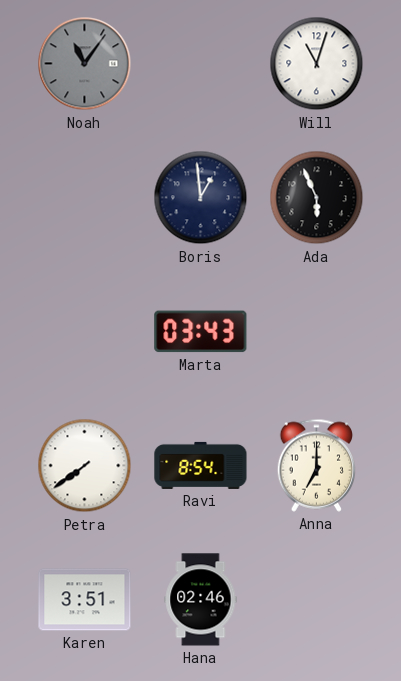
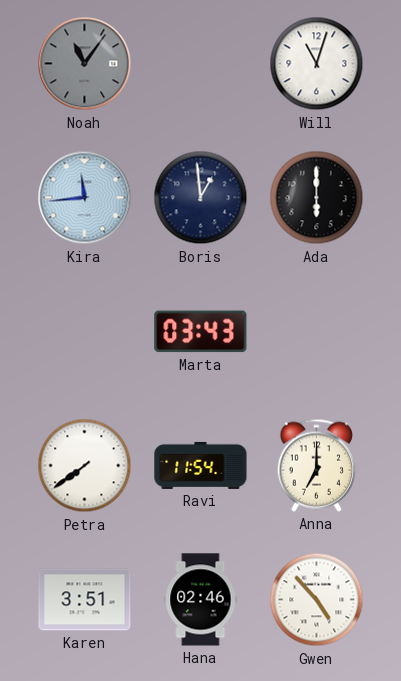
Kira: none -> 11:44
Ada: 5:56 -> 6:00
Ravi: 8:54 -> 11:54
Gwen: none -> 4:53
